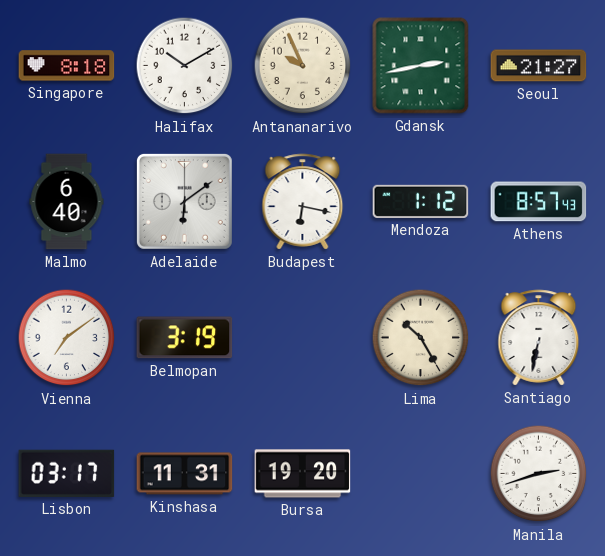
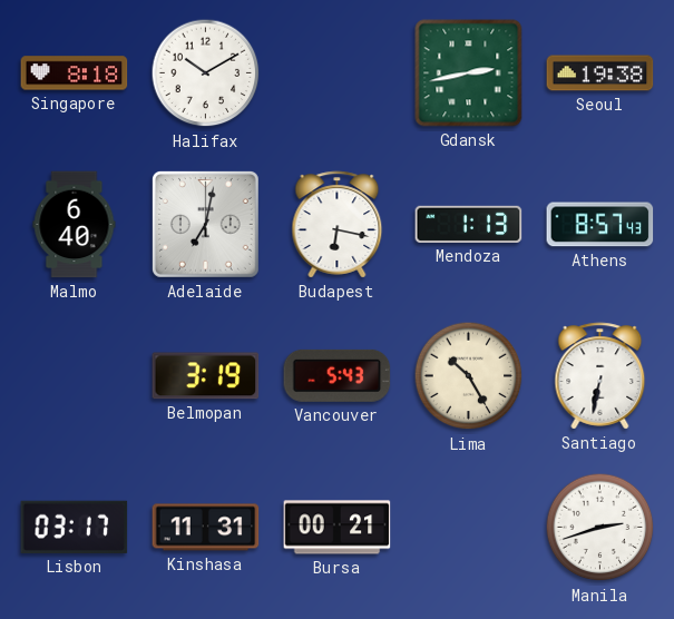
Antananarivo: 9:56 -> none
Seoul: 21:27 -> 19:38
Adelaide: 6:09 -> 7:02
Mendoza: 1:12 -> 1:13
Vienna: 7:09 -> none
Vancouver: none -> 5:43
Bursa: 19:20 -> 00:21
